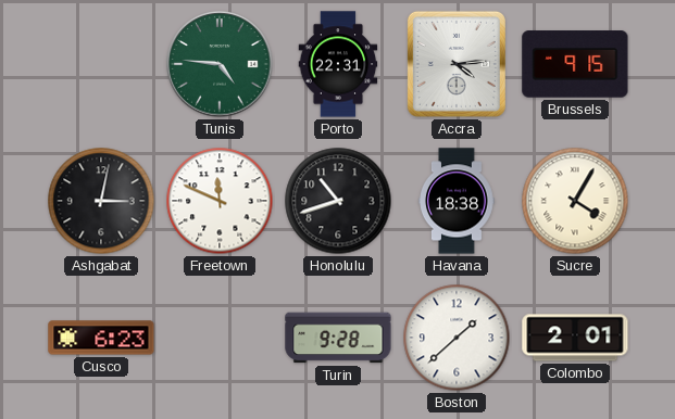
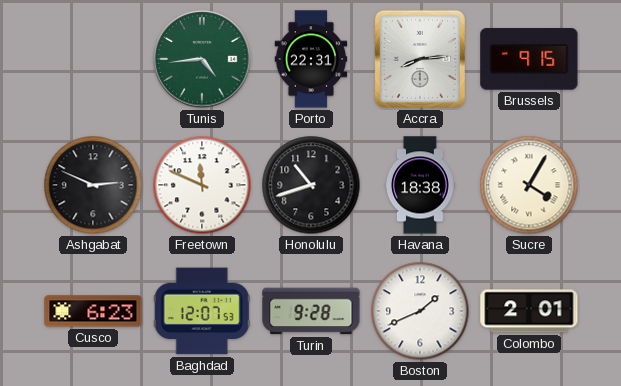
Tunis: 4:46 -> 4:44
Accra: 4:14 -> 8:14
Ashgabat: 3:02 -> 2:49
Baghdad: none -> 12:07
Boston: 1:38 -> 1:41
